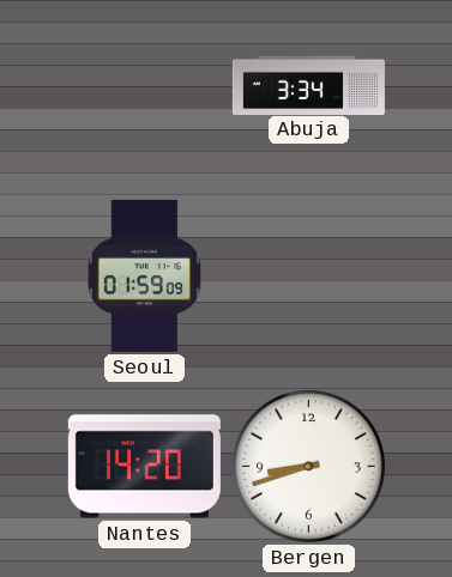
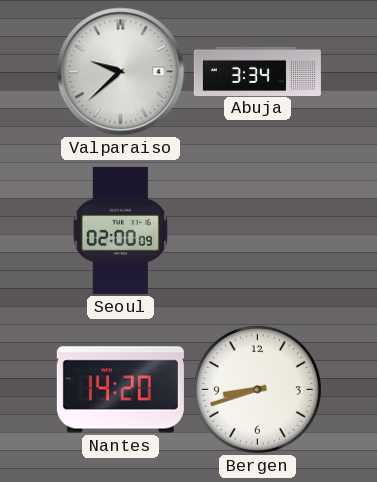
Valparaiso: none -> 9:38
Seoul: 01:59 -> 02:00
